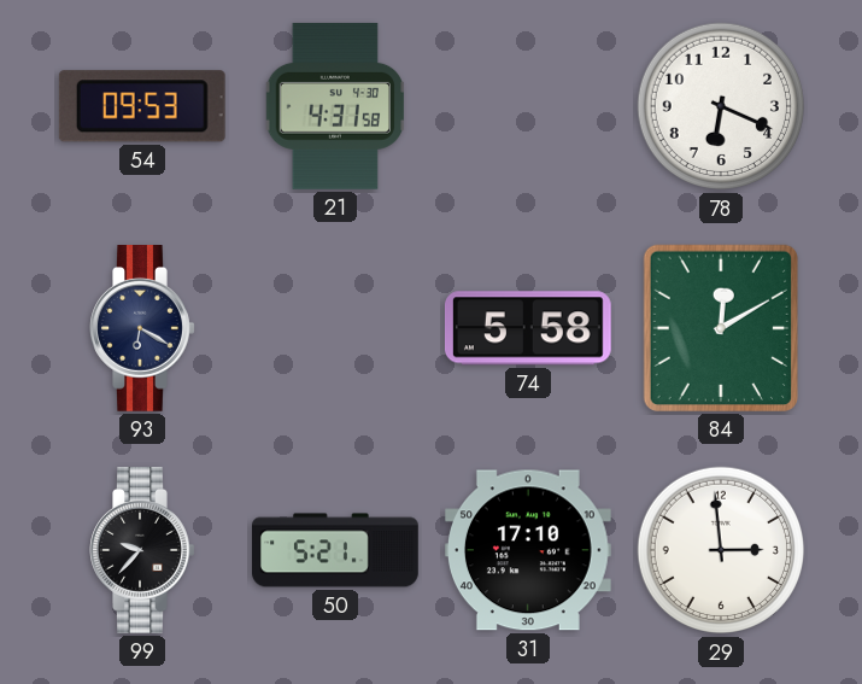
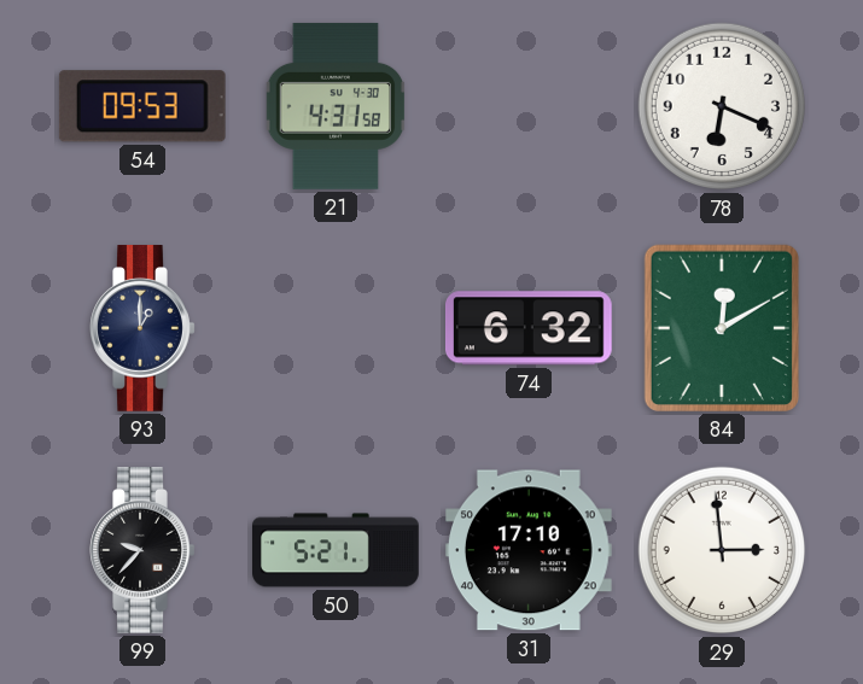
93: 6:20 -> 1:00
74: 5:58 -> 6:32
